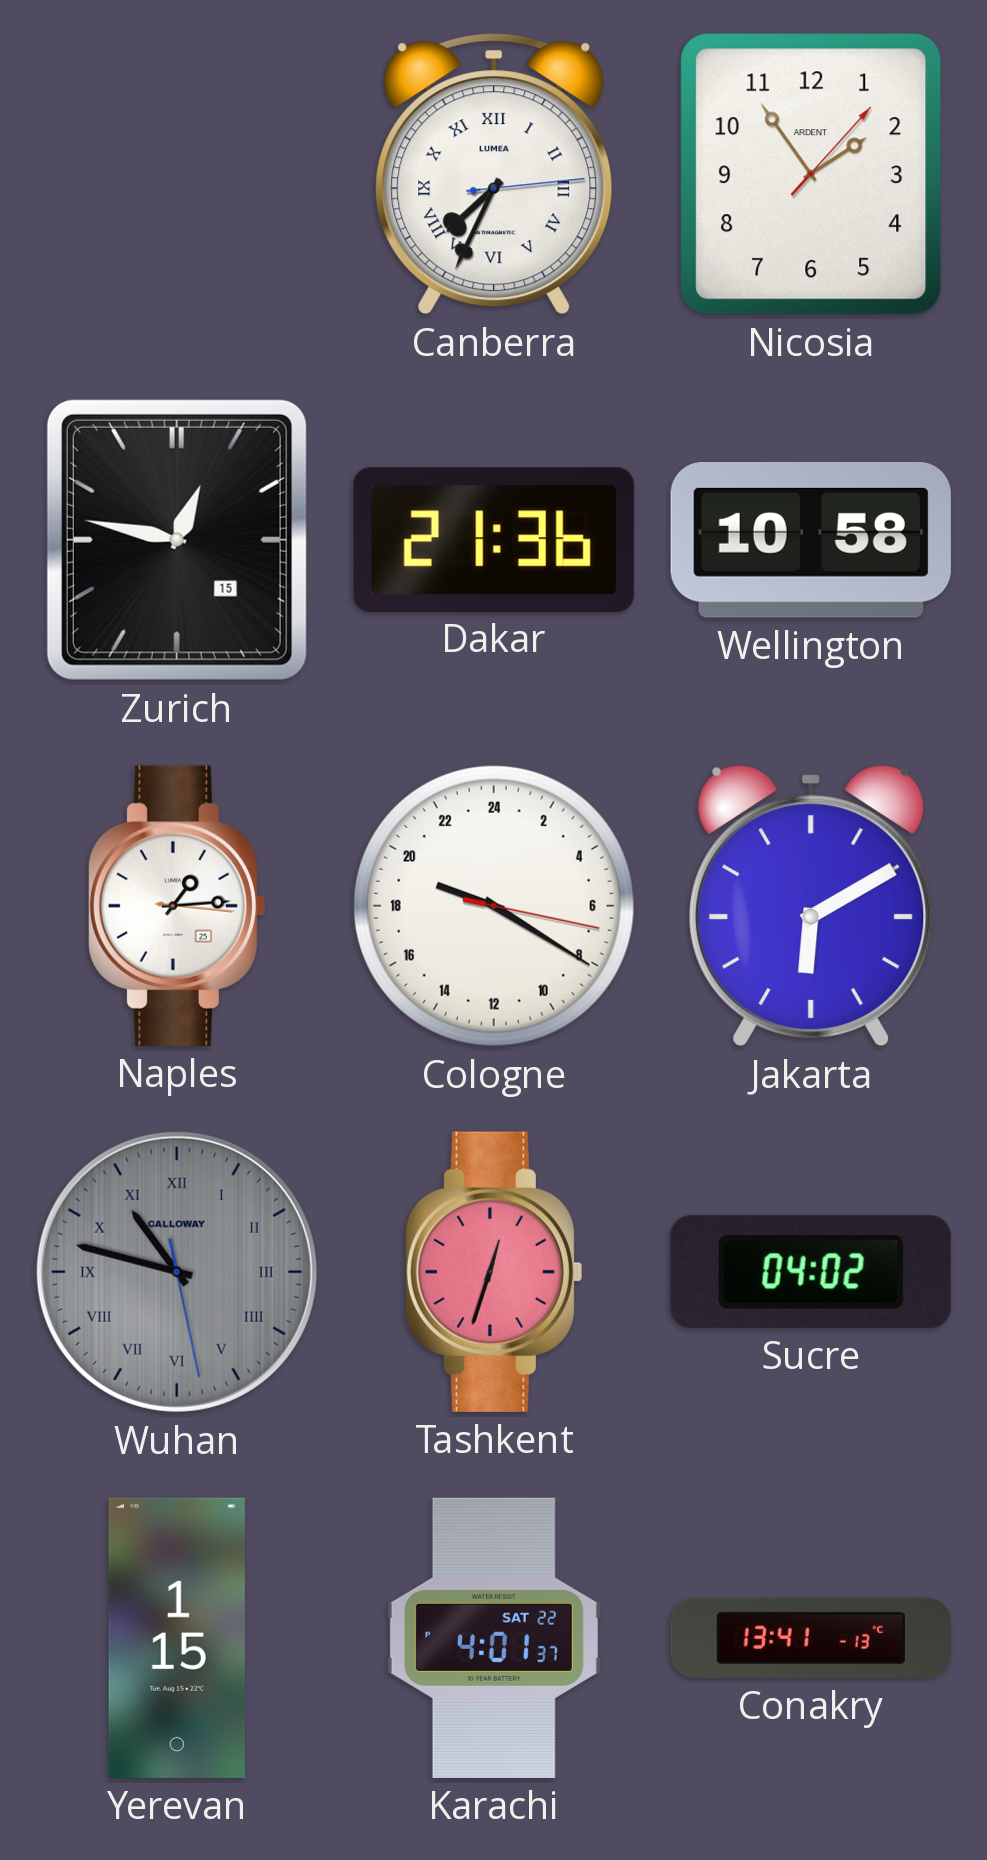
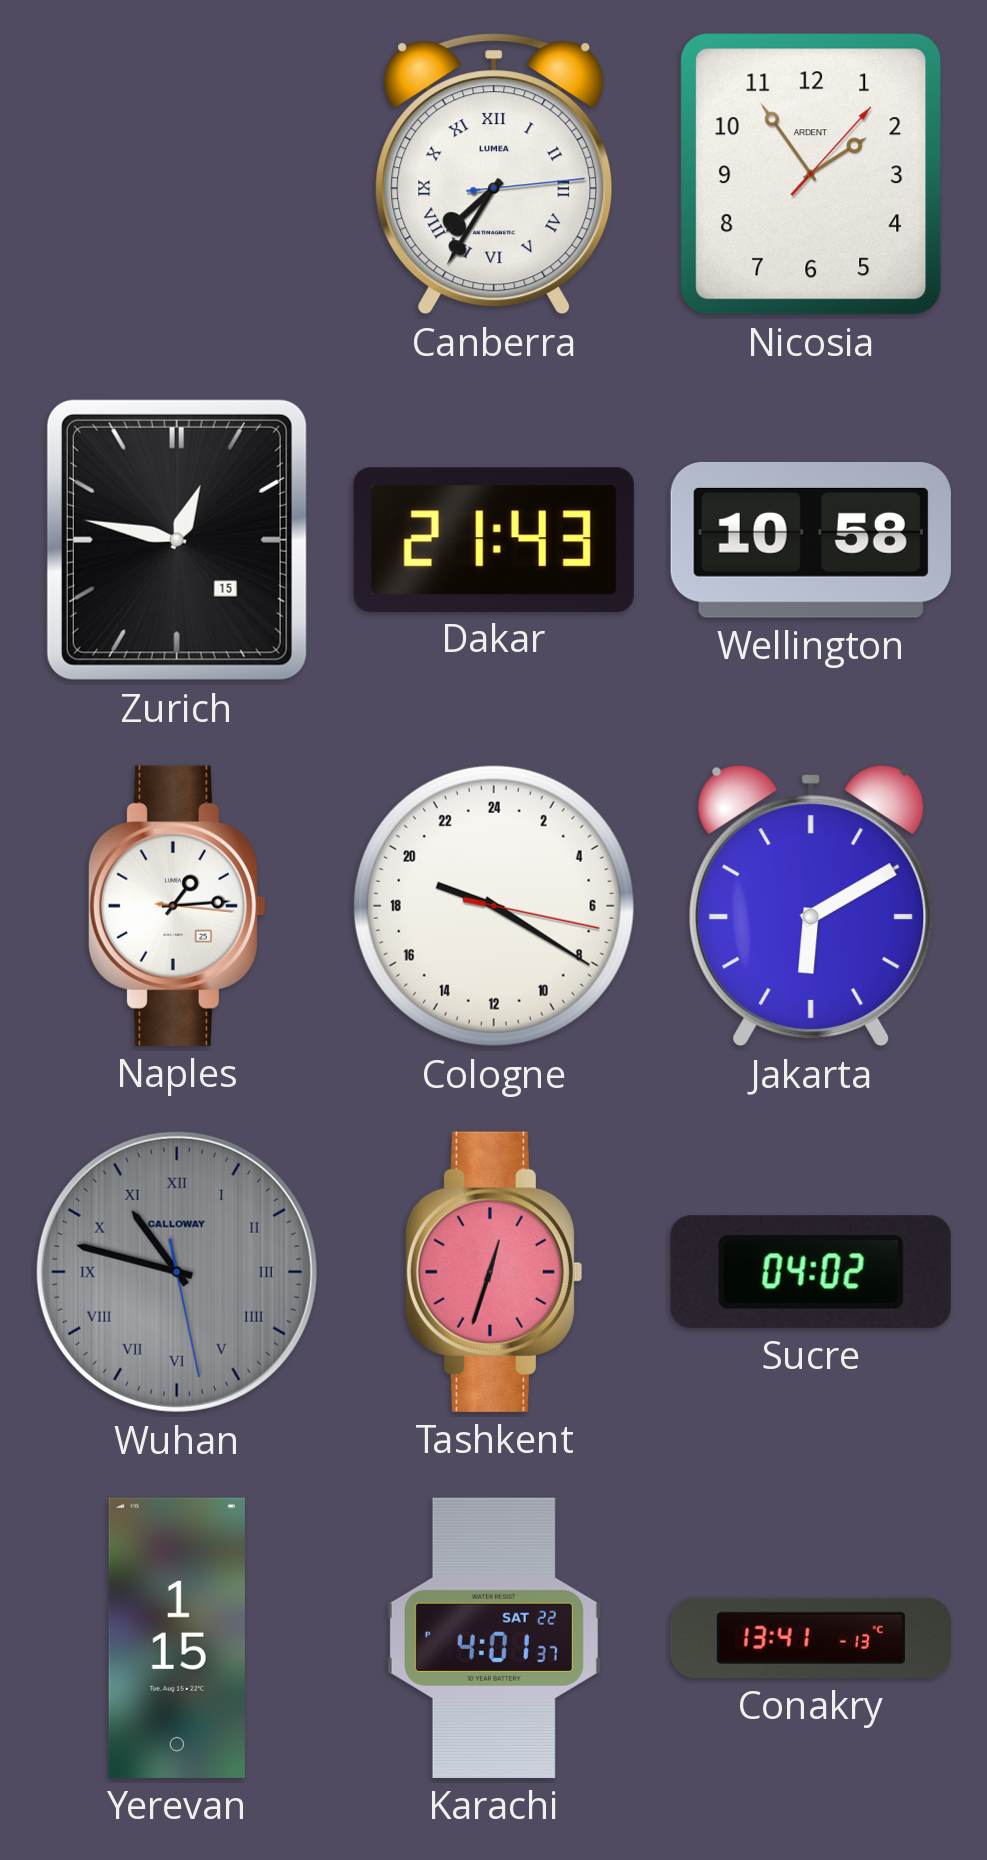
Canberra: 7:34 -> 7:35
Dakar: 21:36 -> 21:43
